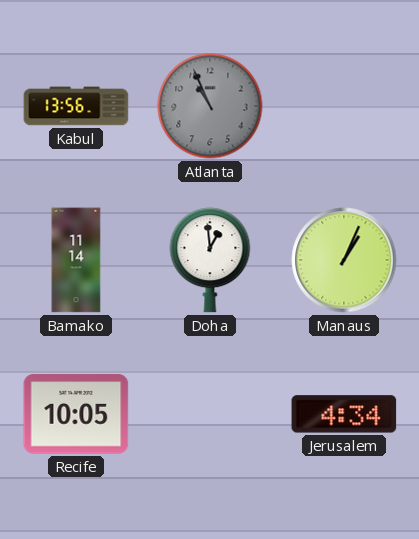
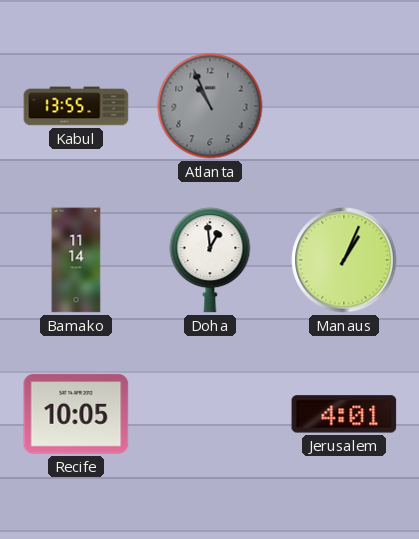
Kabul: 13:56 -> 13:55
Jerusalem: 4:34 -> 4:01
